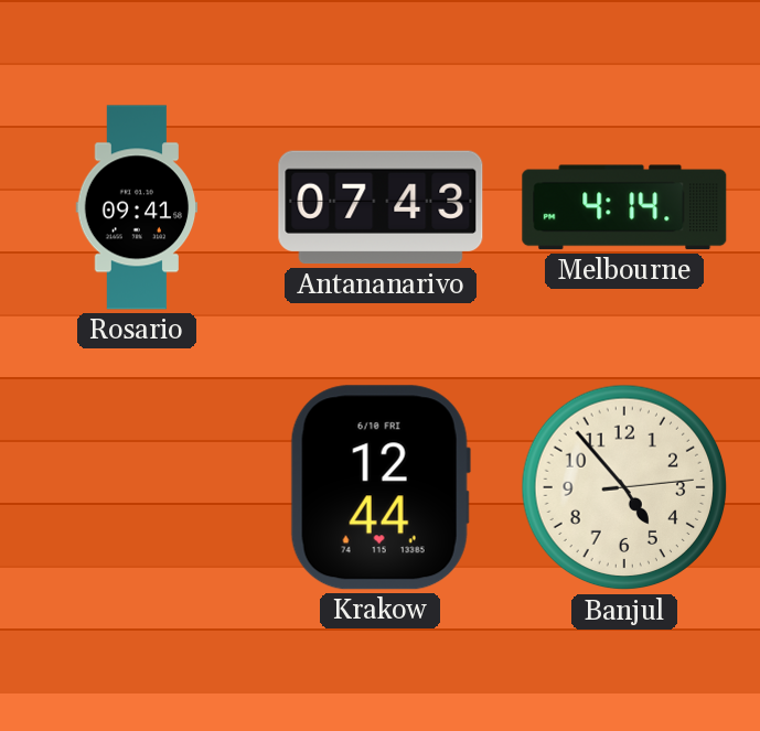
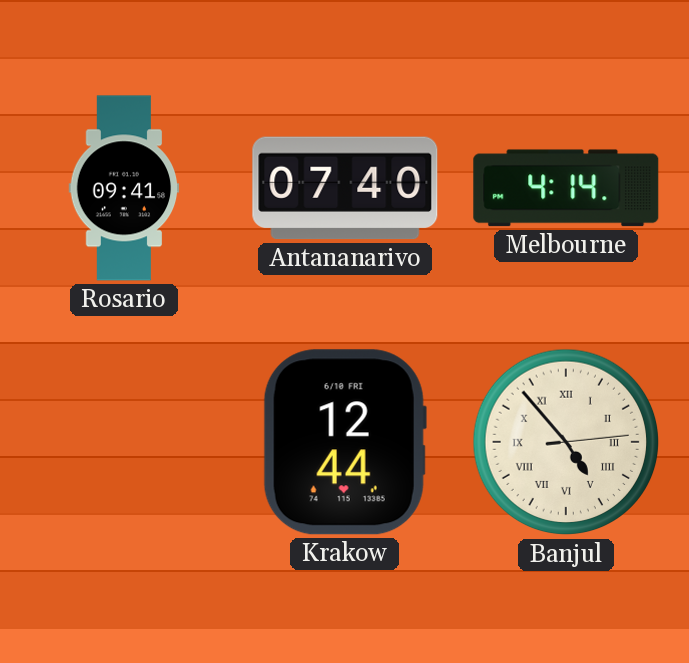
Antananarivo: 07:43 -> 07:40
Banjul numerals: Arabic -> Roman
